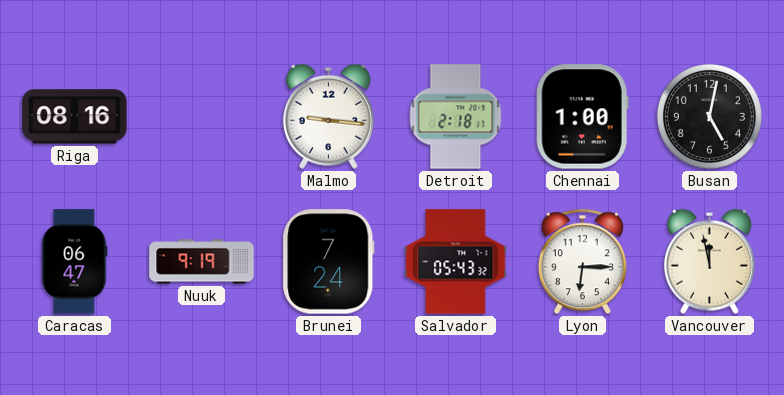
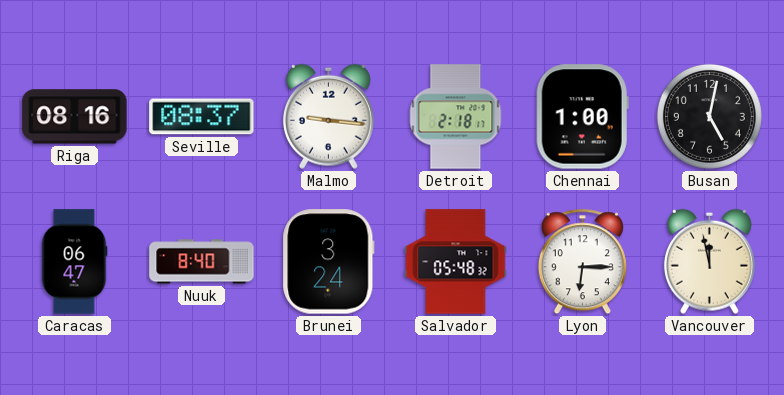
Seville: none -> 08:37
Nuuk: 9:19 -> 8:40
Brunei: 7:24 -> 3:24
Salvador: 05:43 -> 05:48
